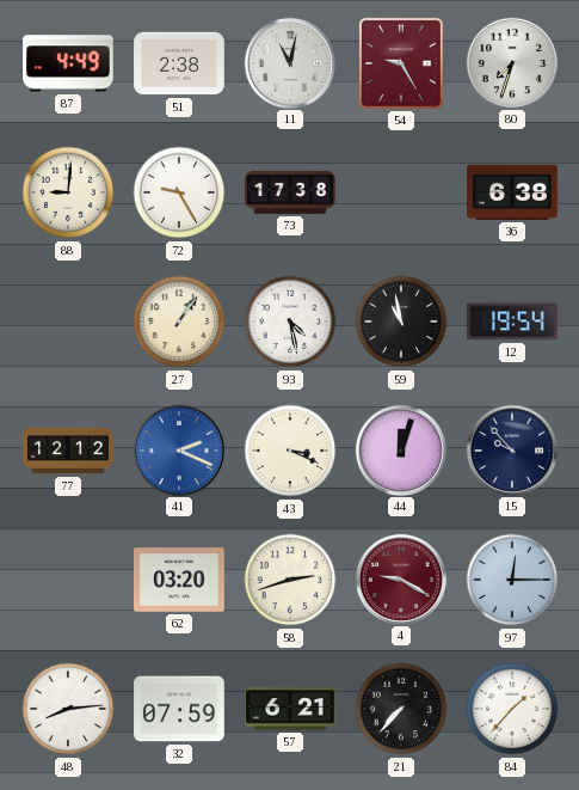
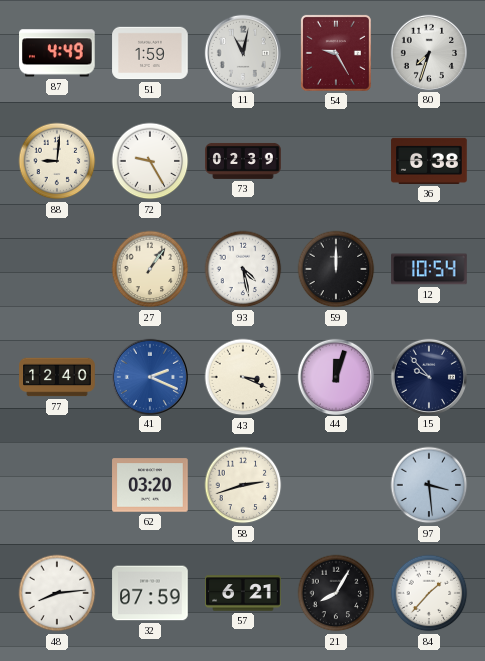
51: 2:38 -> 1:59
73: 17:38 -> 02:39
59: 10:58 -> 12:00
12: 19:54 -> 10:54
77: 12:12 -> 12:40
4: 9:20 -> none
97: 12:15 -> 3:29
21: 7:37 -> 8:05
